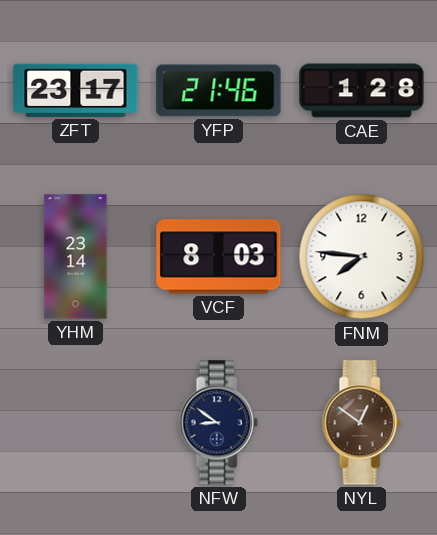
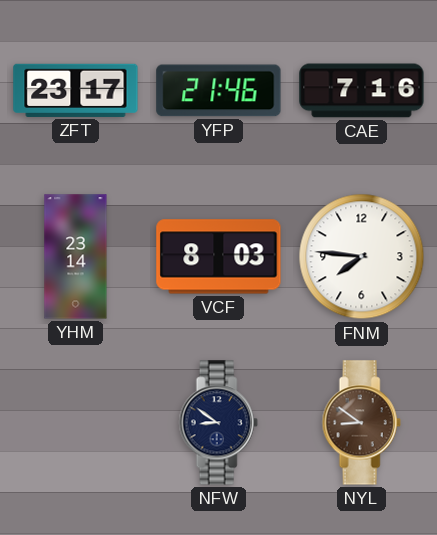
CAE: 1:28 -> 7:16
NYL: 12:51 -> 8:51
